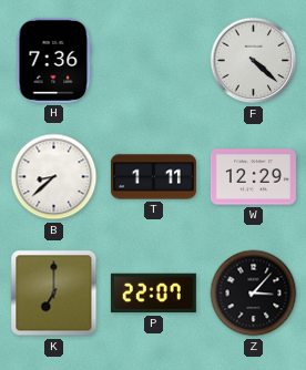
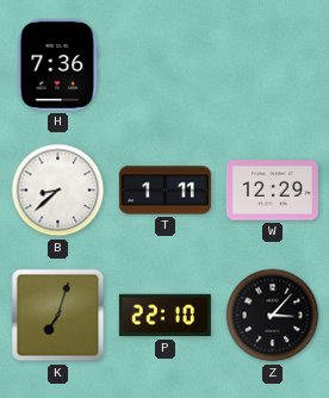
F: 4:22 -> none
K: 7:00 -> 7:03
P: 22:07 -> 22:10
